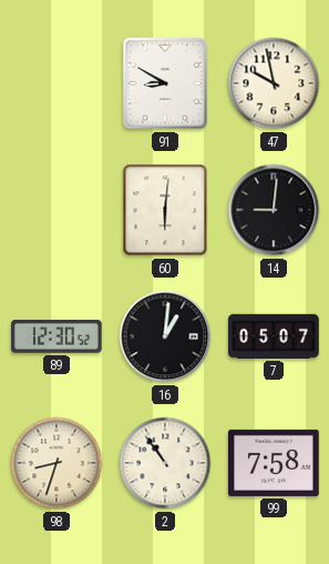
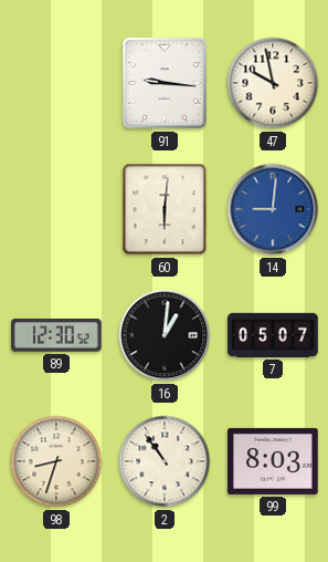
91: 8:50 -> 9:16
14 dial: black -> blue
99: 7:58 -> 8:03
